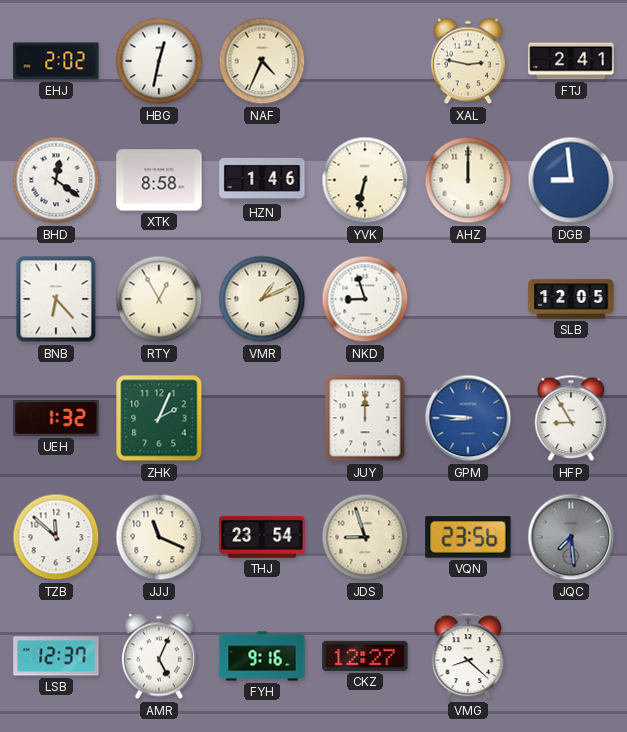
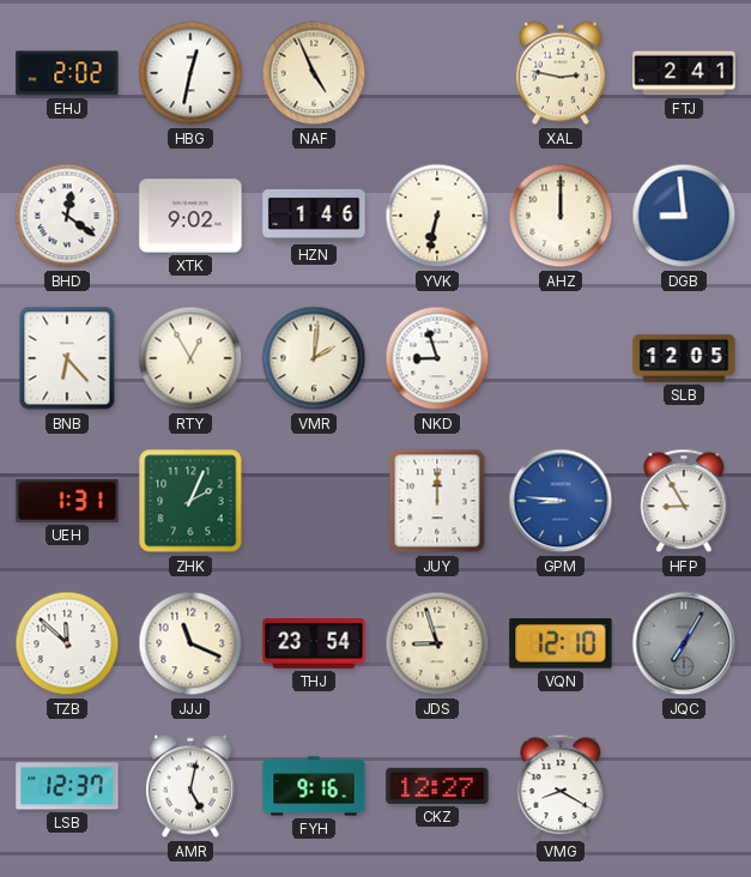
NAF: 4:34 -> 4:56
XTK: 8:58 -> 9:02
VMR: 1:11 -> 2:01
UEH: 1:32 -> 1:31
VQN: 23:56 -> 12:10
JQC: 7:29 -> 7:05
AMR: 5:04 -> 5:02
VMG: 8:22 -> 8:20
